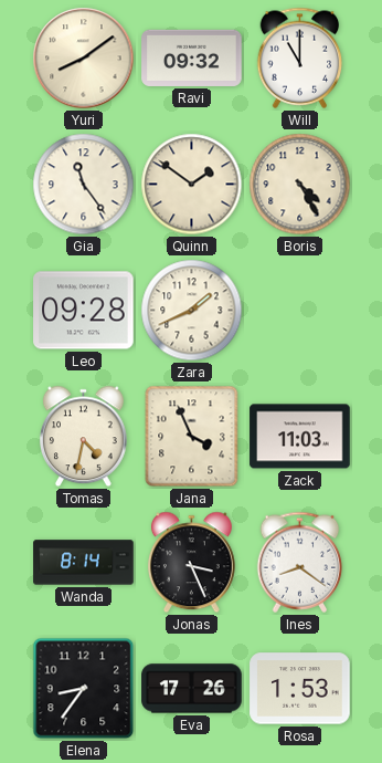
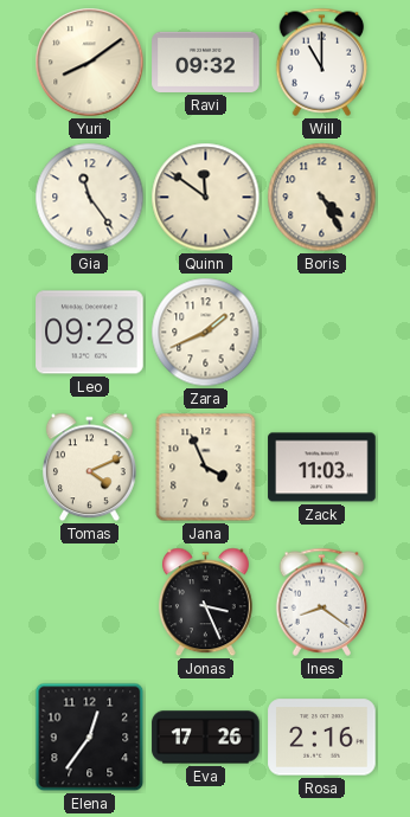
Quinn: 1:51 -> 11:51
Tomas: 4:32 -> 4:11
Wanda: 8:14 -> none
Elena: 8:36 -> 12:36
Rosa: 1:53 -> 2:16
